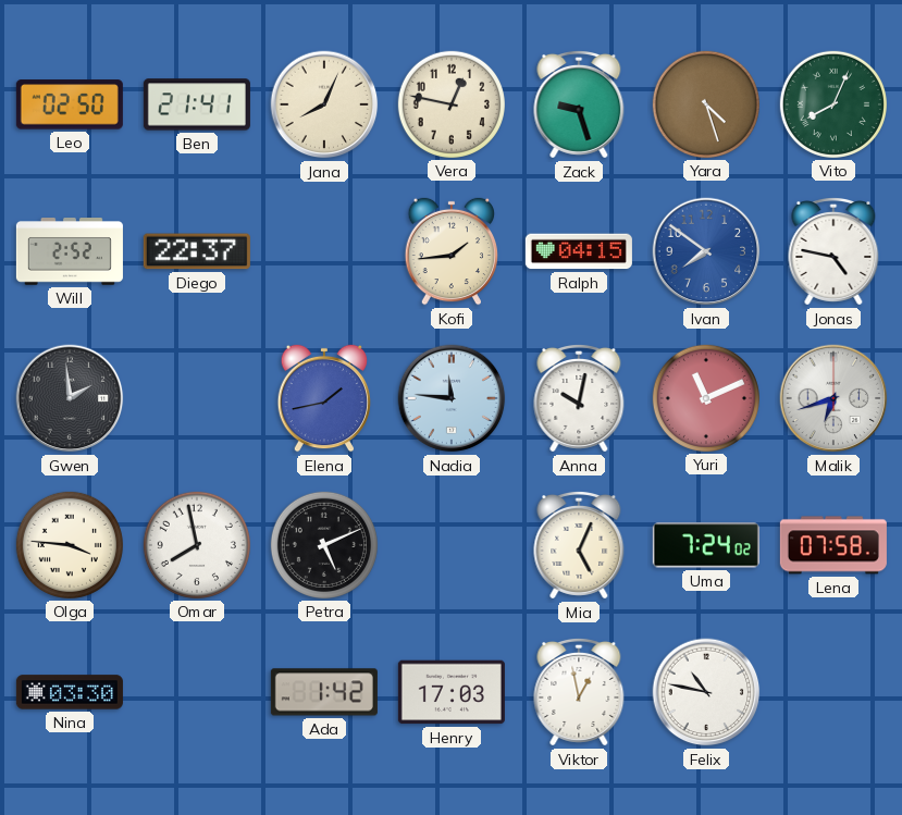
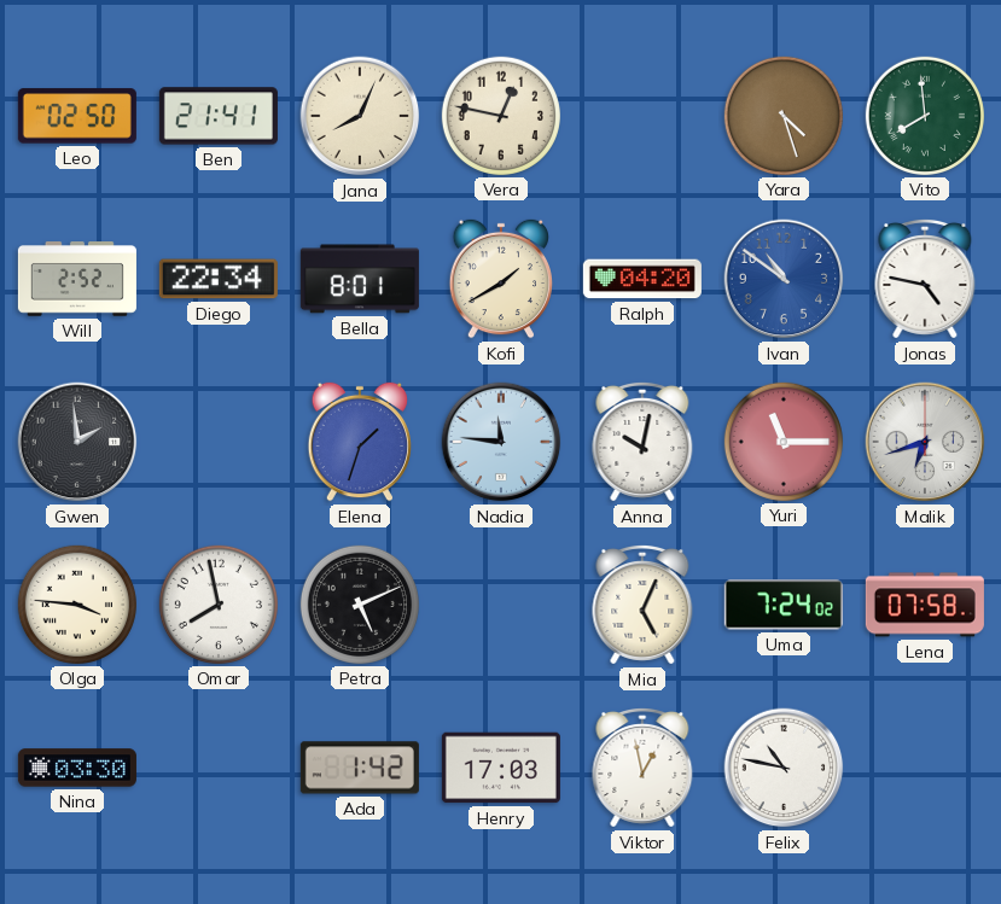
Zack: 9:27 -> none
Vito: 8:04 -> 7:59
Diego: 22:37 -> 22:34
Bella: none -> 8:01
Kofi: 1:44 -> 1:40
Ralph: 04:15 -> 04:20
Ivan: 7:51 -> 10:51
Elena: 1:43 -> 1:33
Yuri: 11:11 -> 11:15
